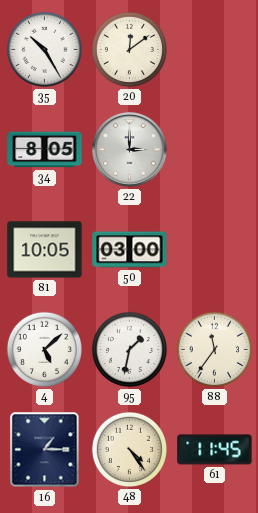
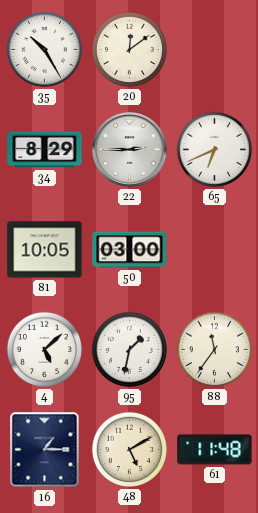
34: 8:05 -> 8:29
22: 3:00 -> 2:45
65: none -> 6:41
48: 4:24 -> 5:10
61: 11:45 -> 11:48
